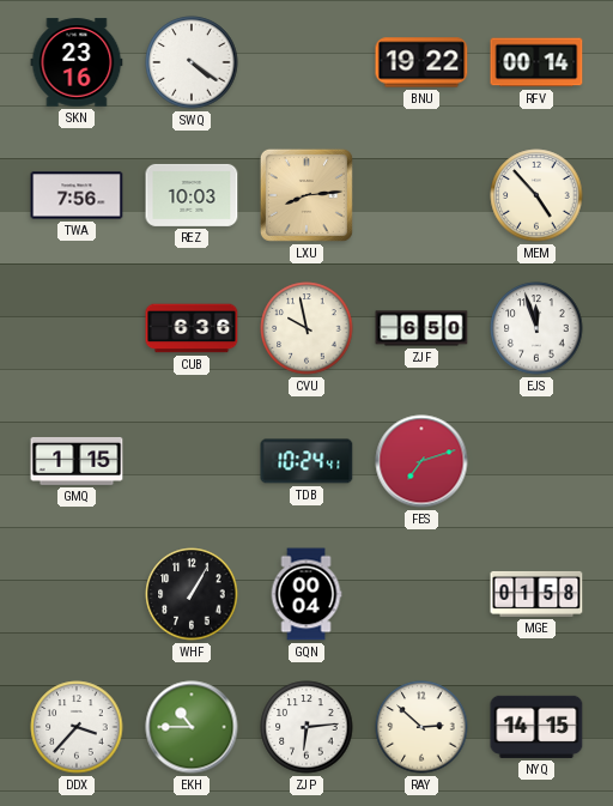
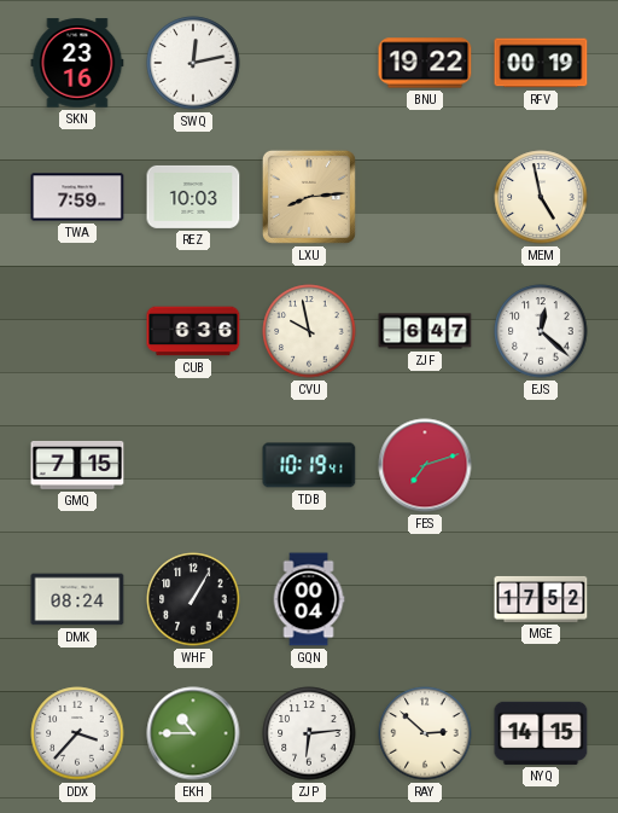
SWQ: 4:21 -> 12:13
RFV: 00:14 -> 00:19
TWA: 7:56 -> 7:59
MEM: 4:53 -> 4:58
ZJF: 6:50 -> 6:47
EJS: 11:57 -> 12:22
GMQ: 1:15 -> 7:15
TDB: 10:24 -> 10:19
DMK: none -> 08:24
MGE: 01:58 -> 17:52
